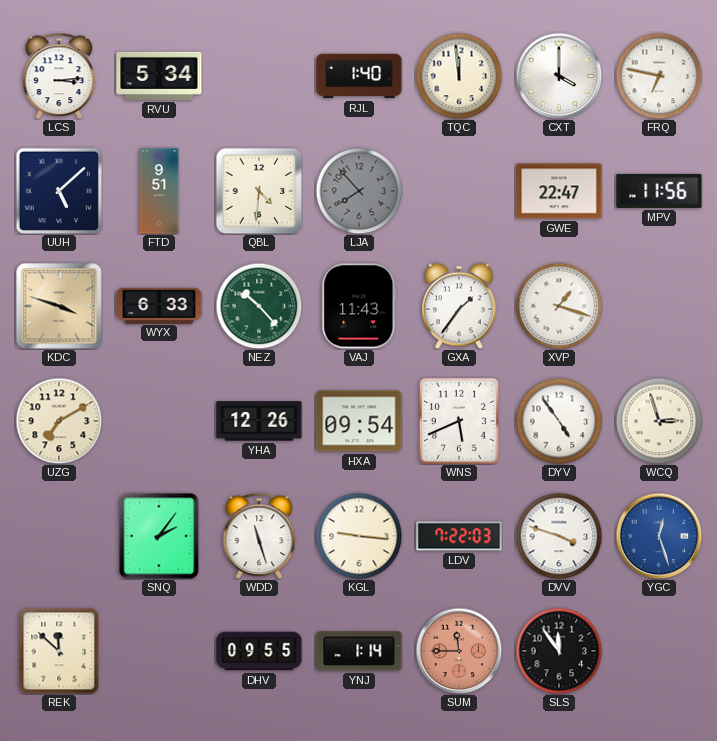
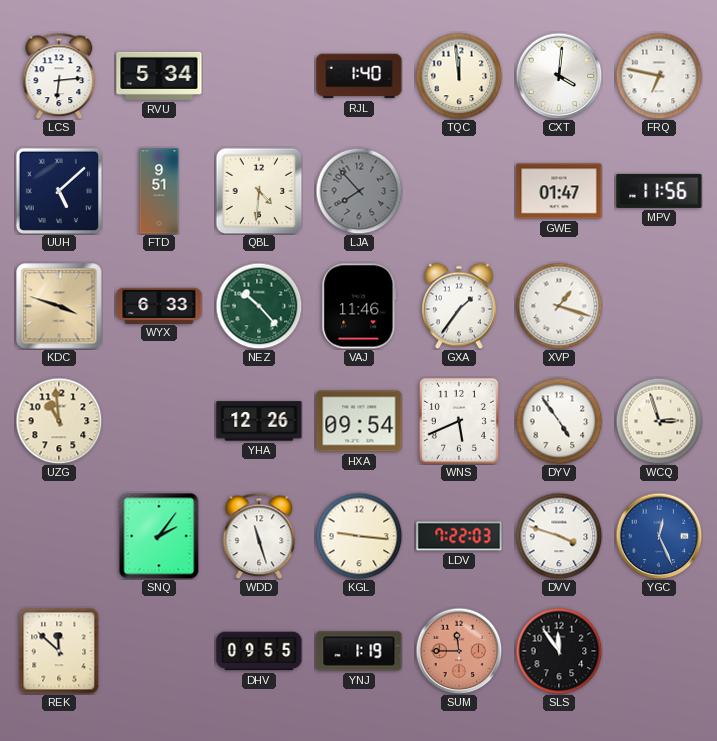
LCS: 3:14 -> 6:14
CXT: 4:00 -> 4:01
GWE: 22:47 -> 01:47
VAJ: 11:43 -> 11:46
UZG: 7:10 -> 10:59
YGC: 12:27 -> 12:26
YNJ: 1:14 -> 1:19
